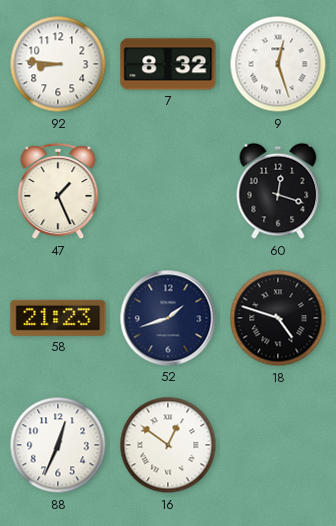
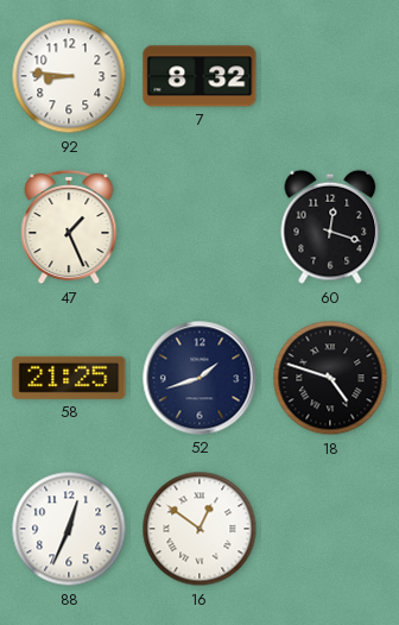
9: 12:27 -> none
58: 21:23 -> 21:25
